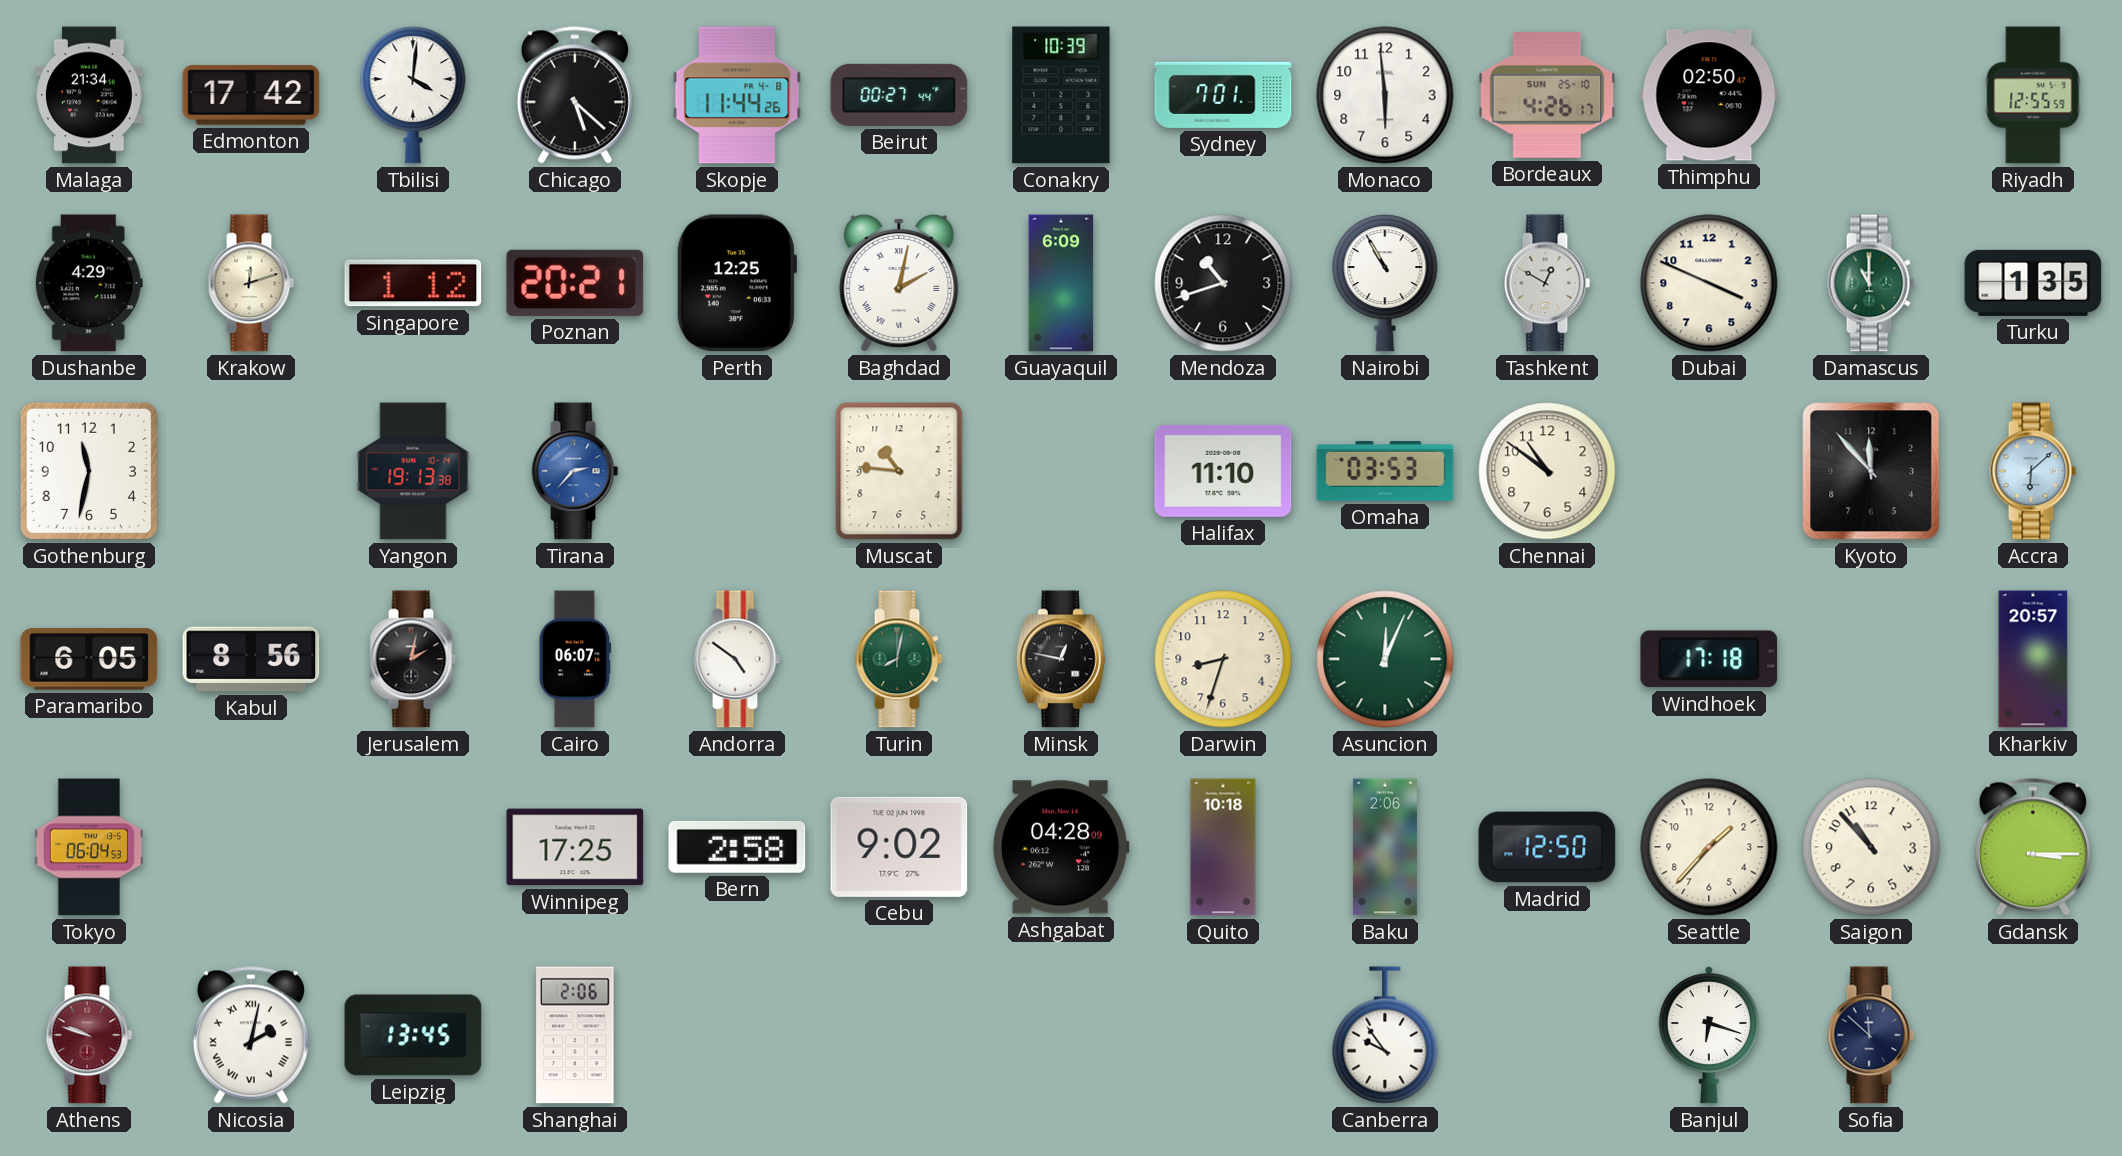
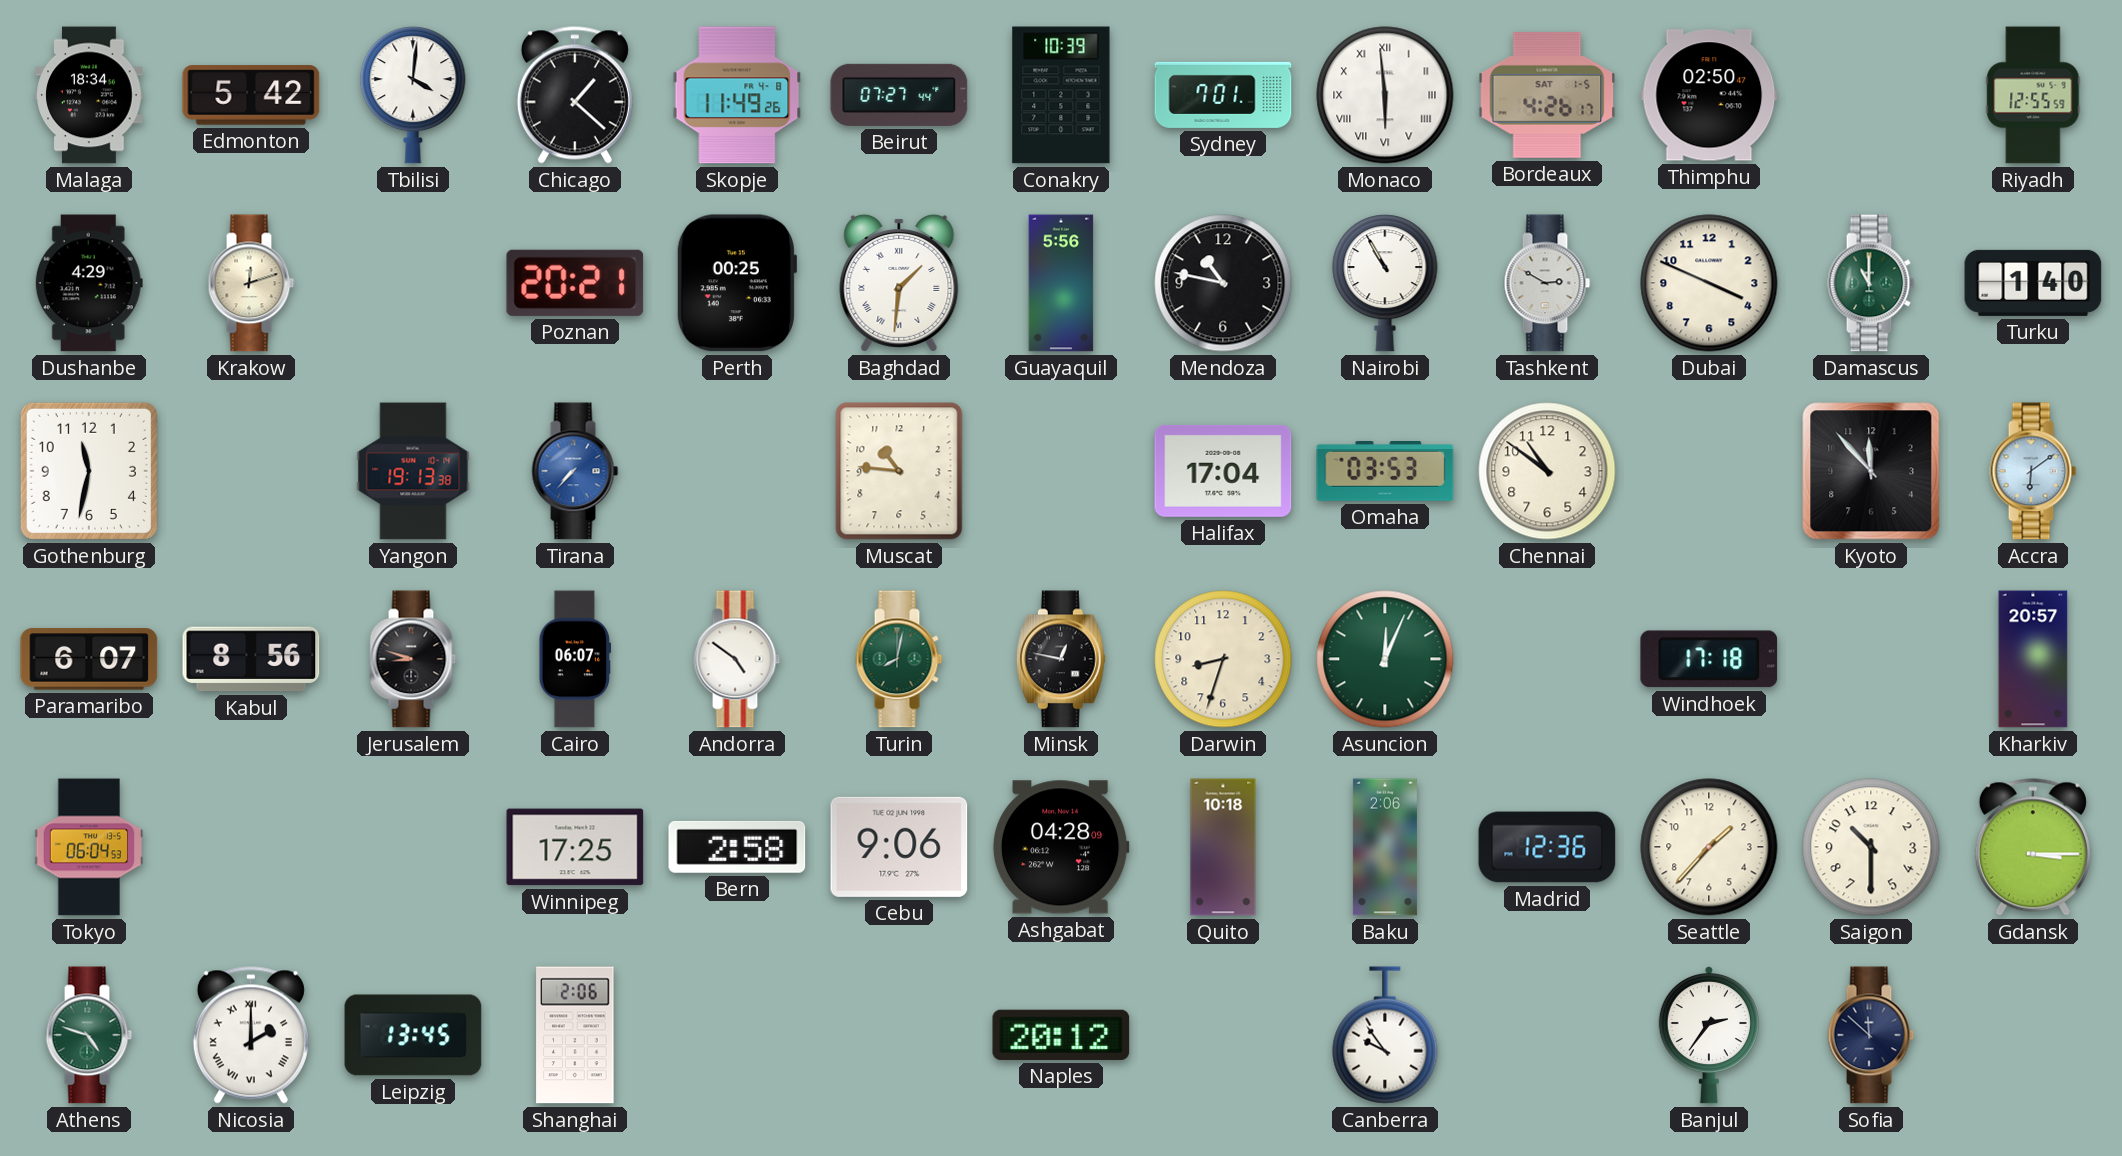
Malaga: 21:34 -> 18:34
Edmonton: 17:42 -> 5:42
Chicago: 5:22 -> 1:22
Skopje: 11:44 -> 11:49
Beirut: 00:27 -> 07:27
Monaco numerals: Arabic -> Roman
Bordeaux date: SUN 25-10 -> SAT 1-5
Singapore: 1:12 -> none
Perth: 12:25 -> 00:25
Baghdad: 2:02 -> 1:31
Guayaquil: 6:09 -> 5:56
Mendoza: 10:42 -> 10:47
Tashkent: 12:50 -> 2:50
Turku: 1:35 -> 1:40
Tirana: 2:37 -> 7:37
Halifax: 11:10 -> 17:04
Accra: 6:08 -> 6:09
Paramaribo: 6:05 -> 6:07
Jerusalem: 2:02 -> 8:48
Cebu: 9:02 -> 9:06
Madrid: 12:50 -> 12:36
Saigon: 10:53 -> 10:30
Athens: 9:48 -> 4:48
Athens dial: burgundy -> green
Nicosia: 2:02 -> 2:00
Naples: none -> 20:12
Banjul: 6:18 -> 2:36
